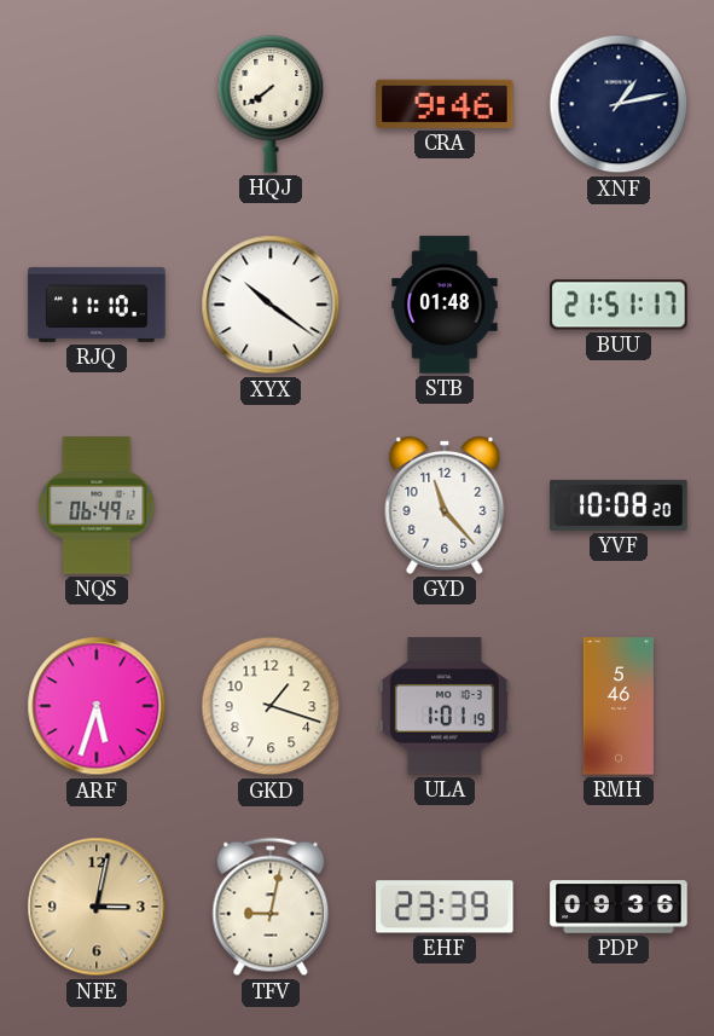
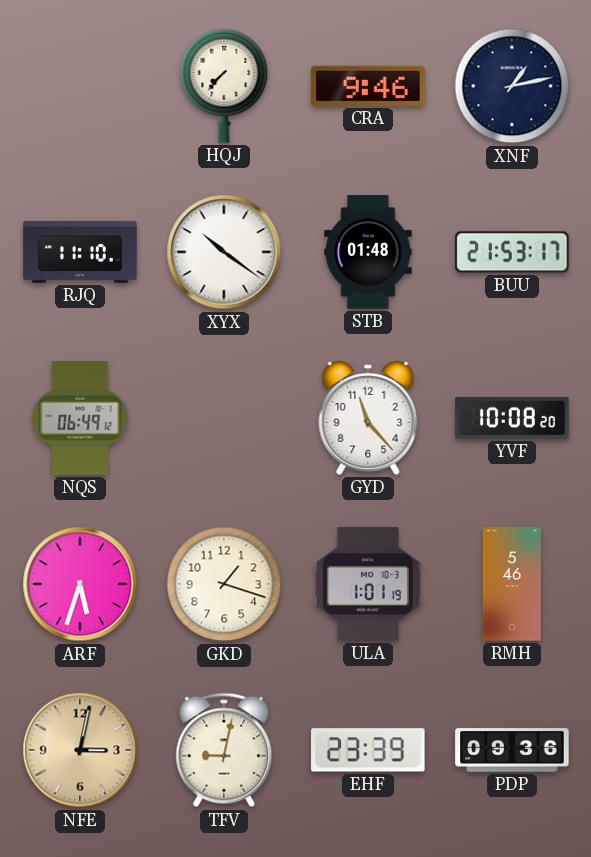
HQJ: 7:39 -> 7:37
BUU: 21:51 -> 21:53
